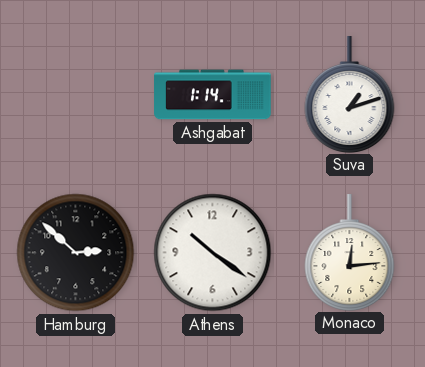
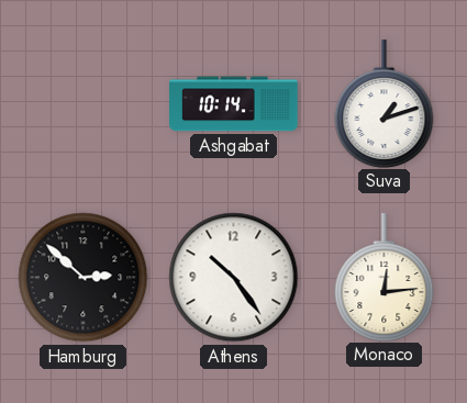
Ashgabat: 1:14 -> 10:14
Athens: 10:21 -> 10:24
